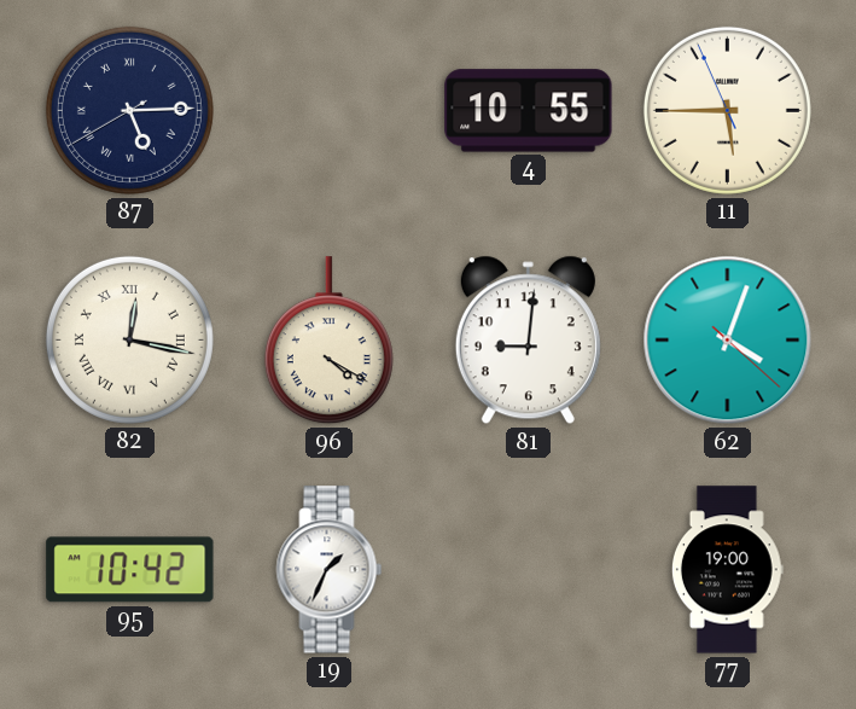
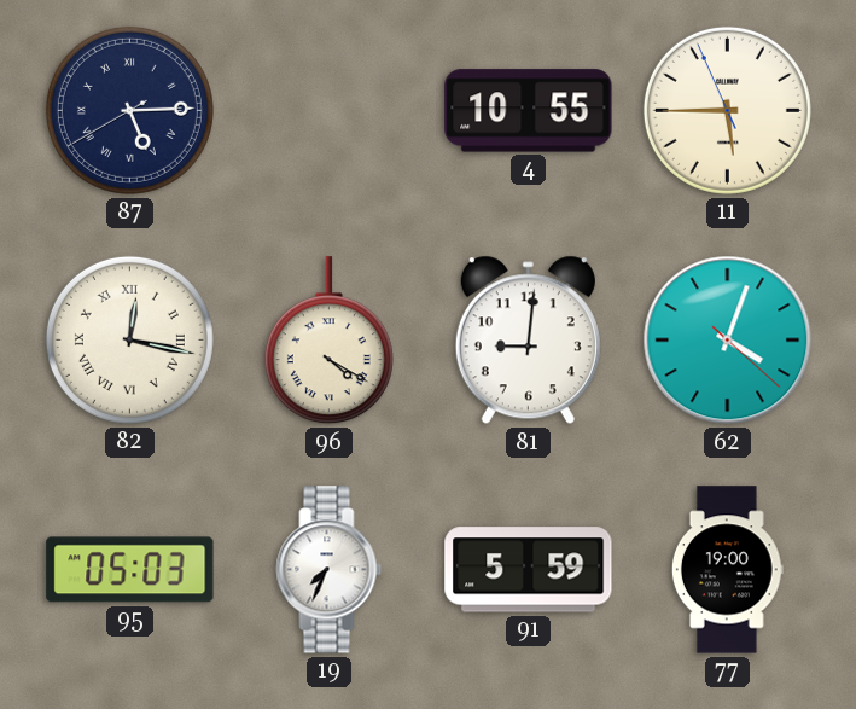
95: 10:42 -> 05:03
19: 1:34 -> 7:34
91: none -> 5:59
